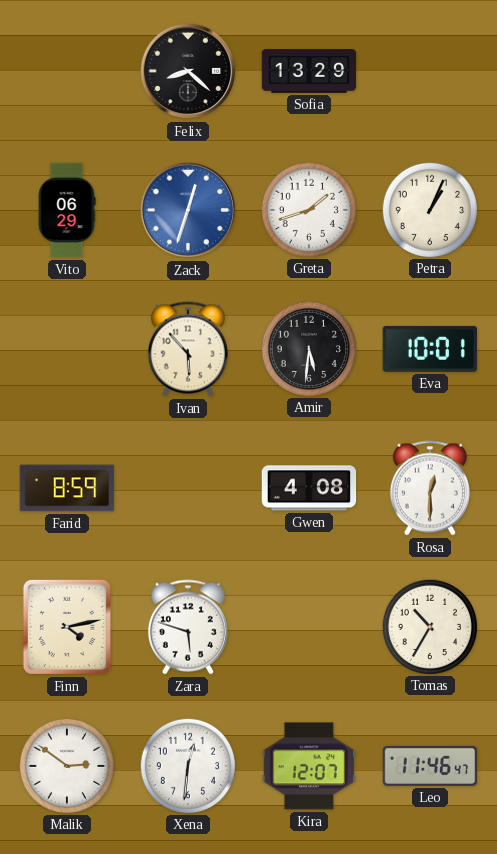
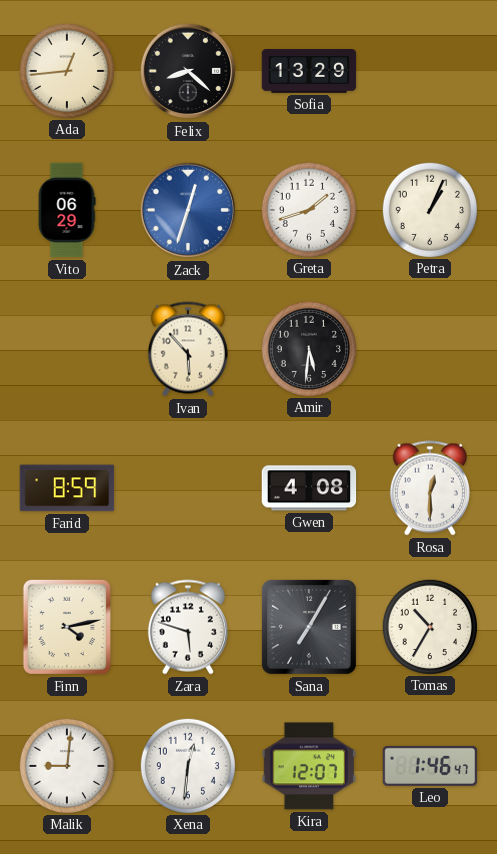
Ada: none -> 12:44
Eva: 10:01 -> none
Sana: none -> 7:05
Malik: 2:51 -> 9:01
Leo: 11:46 -> 1:46
